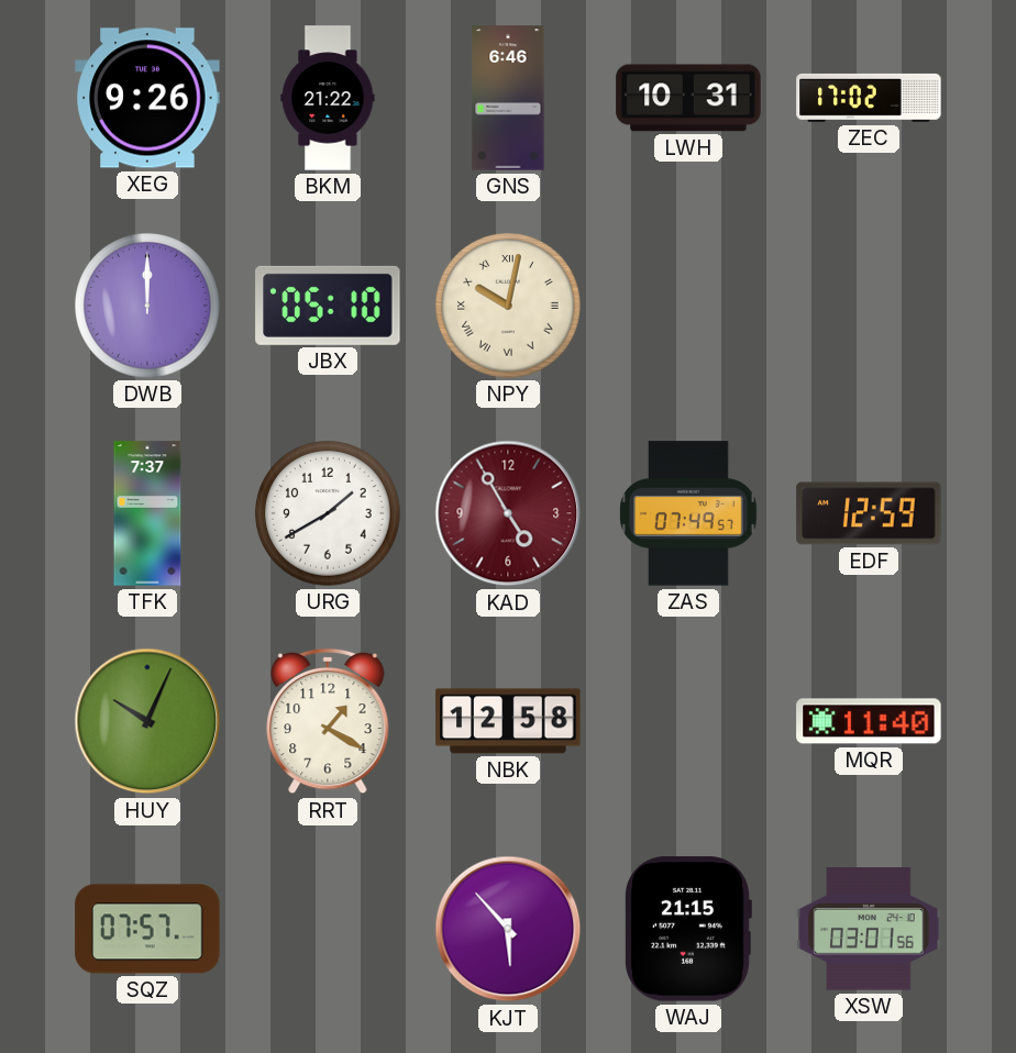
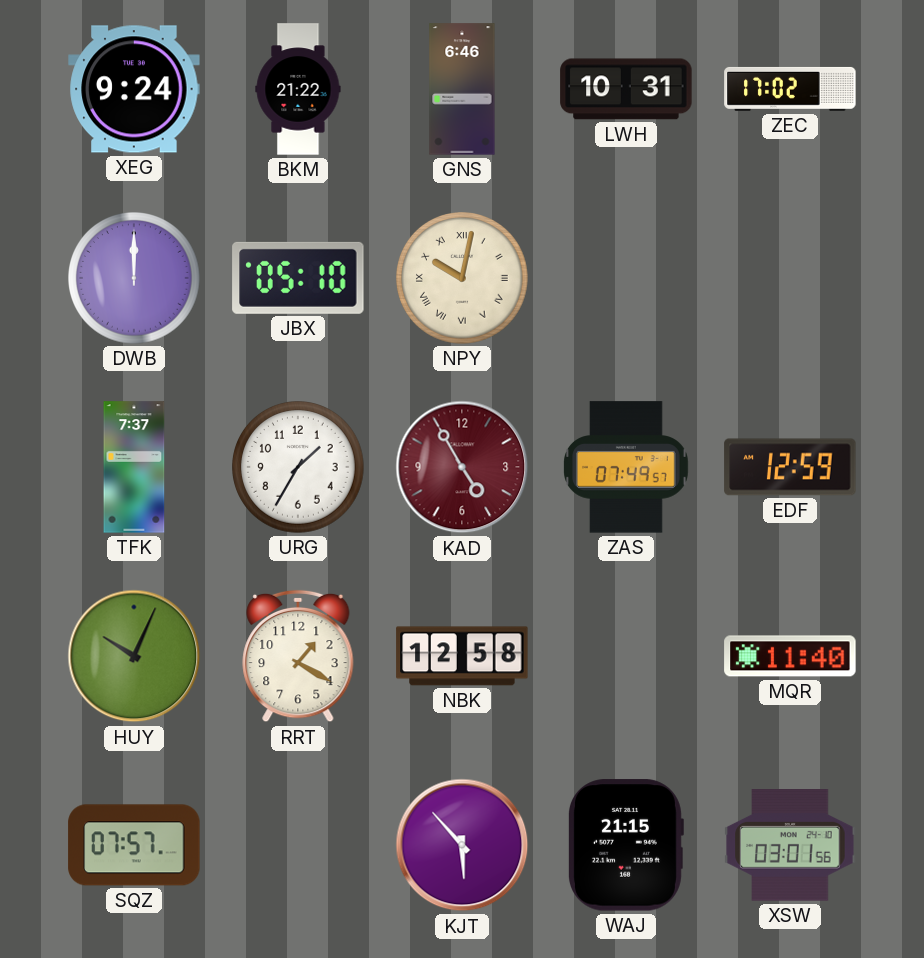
XEG: 9:26 -> 9:24
URG: 1:40 -> 1:35
